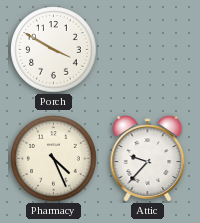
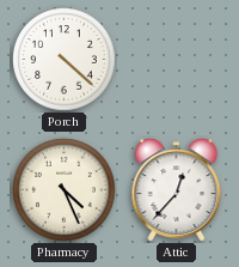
Porch: 3:50 -> 4:22
Attic: 9:37 -> 12:37
